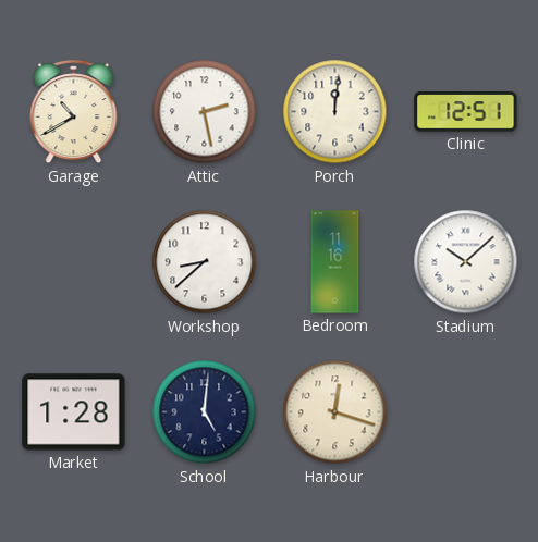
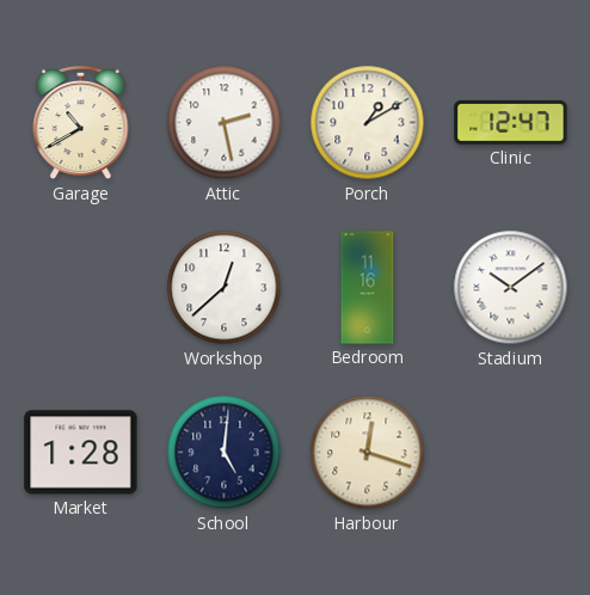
Porch: 12:01 -> 1:10
Clinic: 12:51 -> 12:47
Workshop: 8:38 -> 12:38
Stadium: 10:08 -> 10:09
